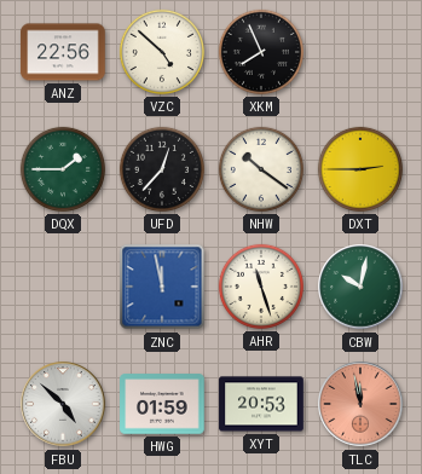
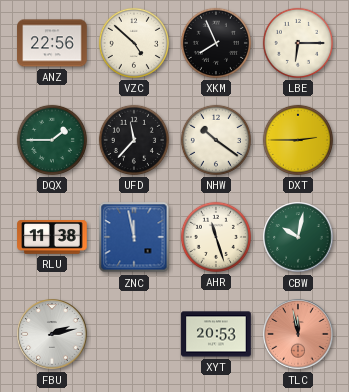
LBE: none -> 6:15
UFD: 12:37 -> 11:37
RLU: none -> 11:38
FBU: 4:52 -> 2:13
HWG: 01:59 -> none
